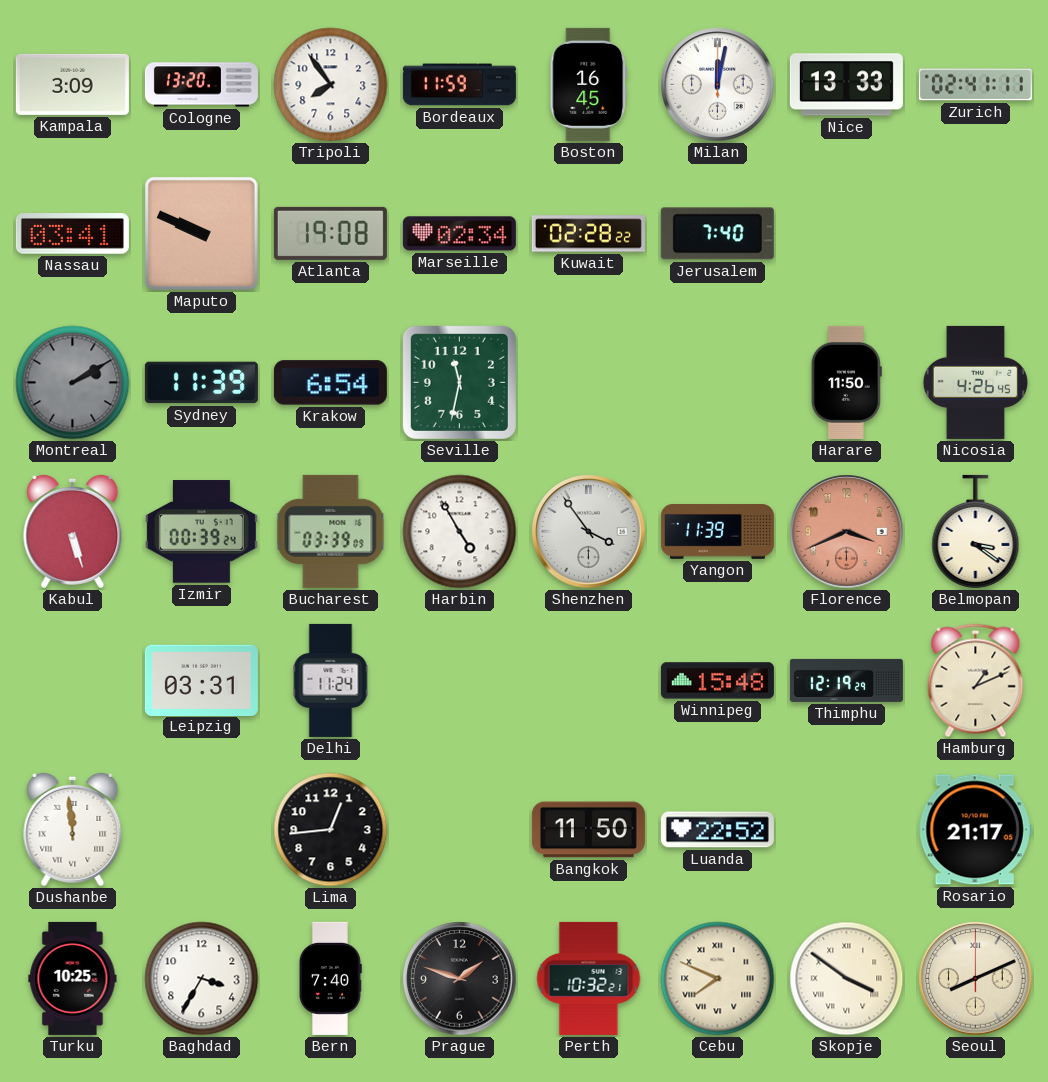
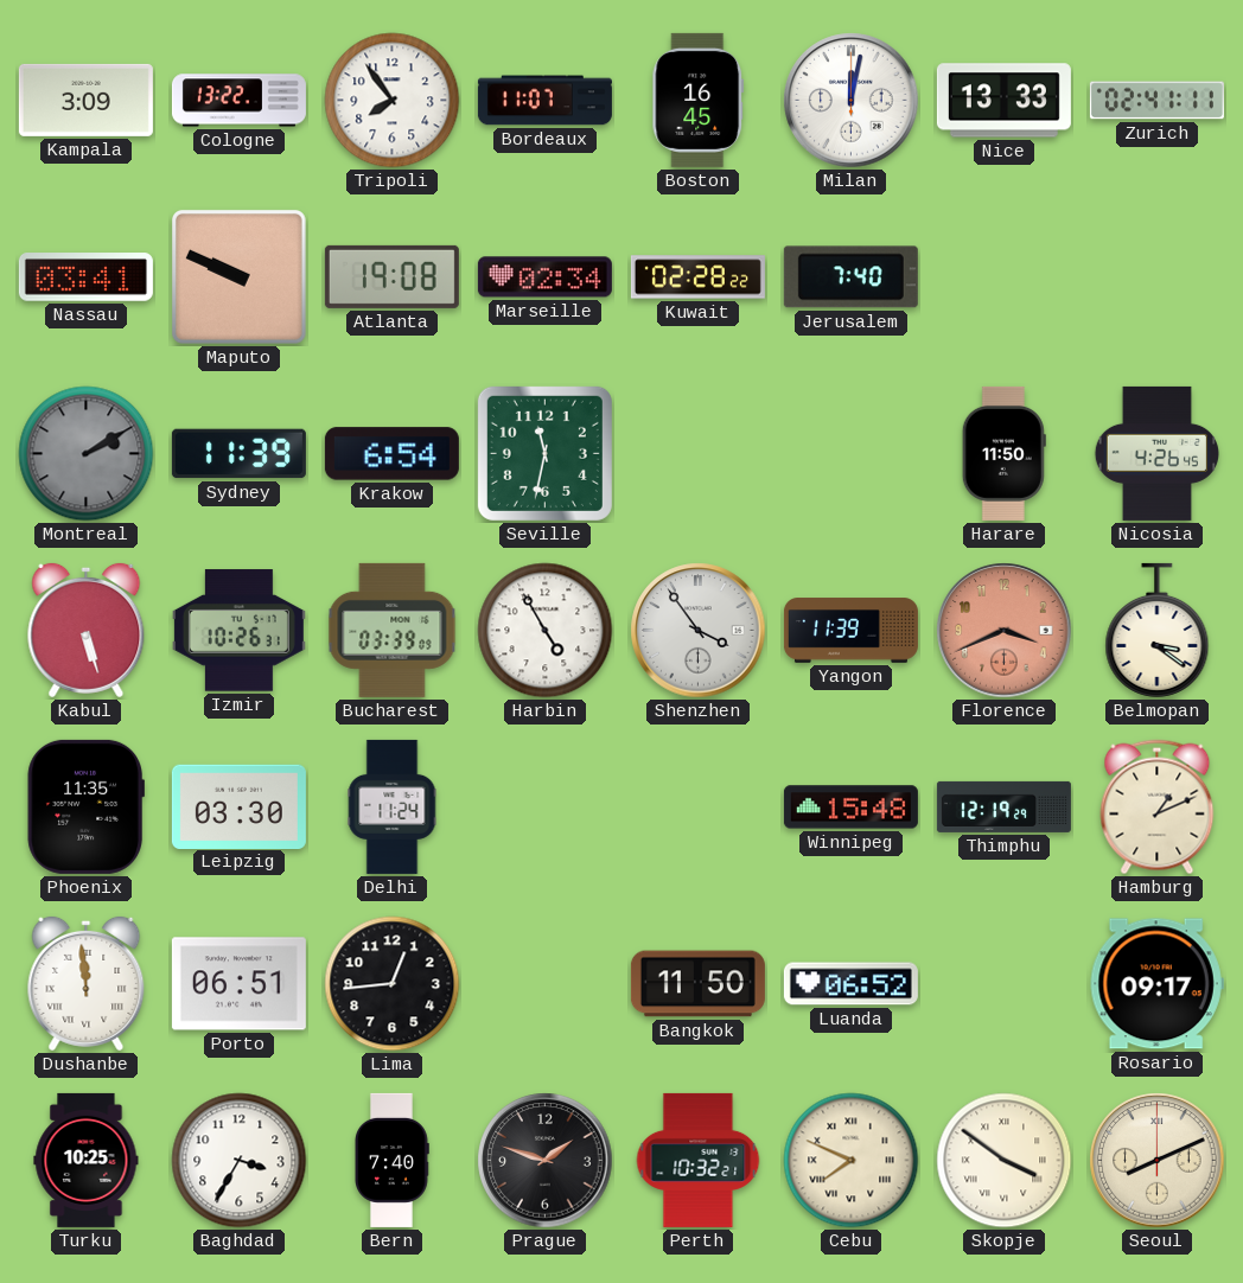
Cologne: 13:20 -> 13:22
Bordeaux: 11:59 -> 11:07
Izmir: 00:39 -> 10:26
Phoenix: none -> 11:35
Leipzig: 03:31 -> 03:30
Porto: none -> 06:51
Luanda: 22:52 -> 06:52
Rosario: 21:17 -> 09:17
